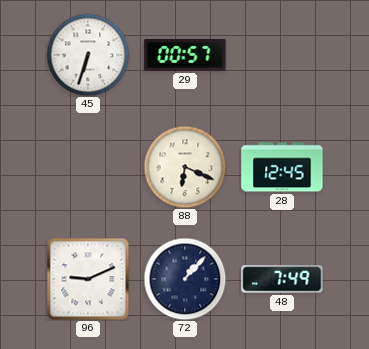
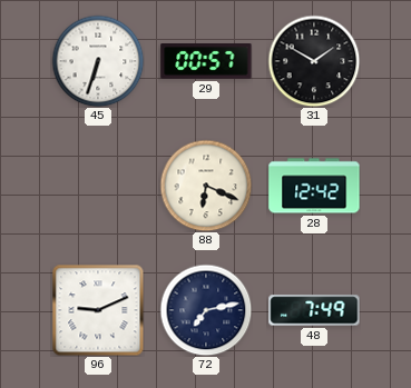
31: none -> 1:50
28: 12:45 -> 12:42
72: 1:07 -> 7:13
